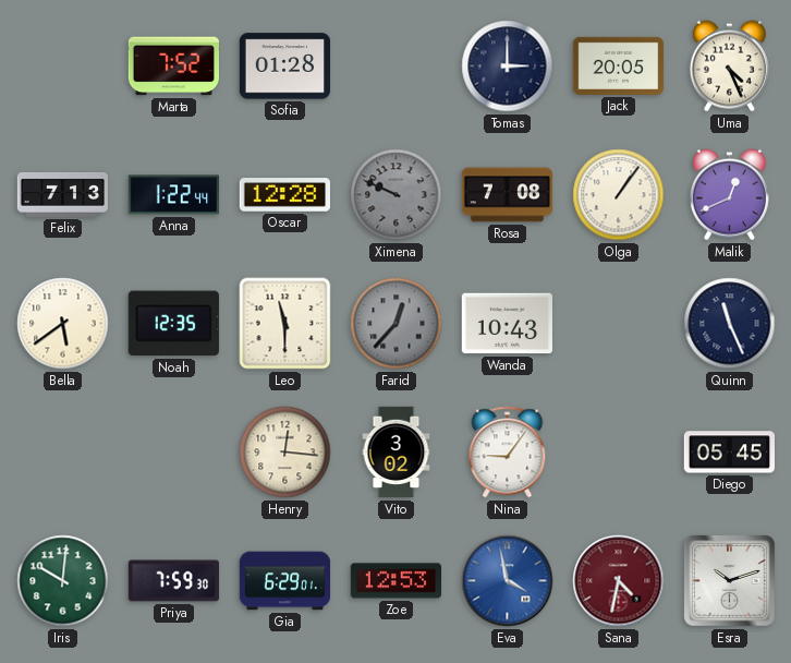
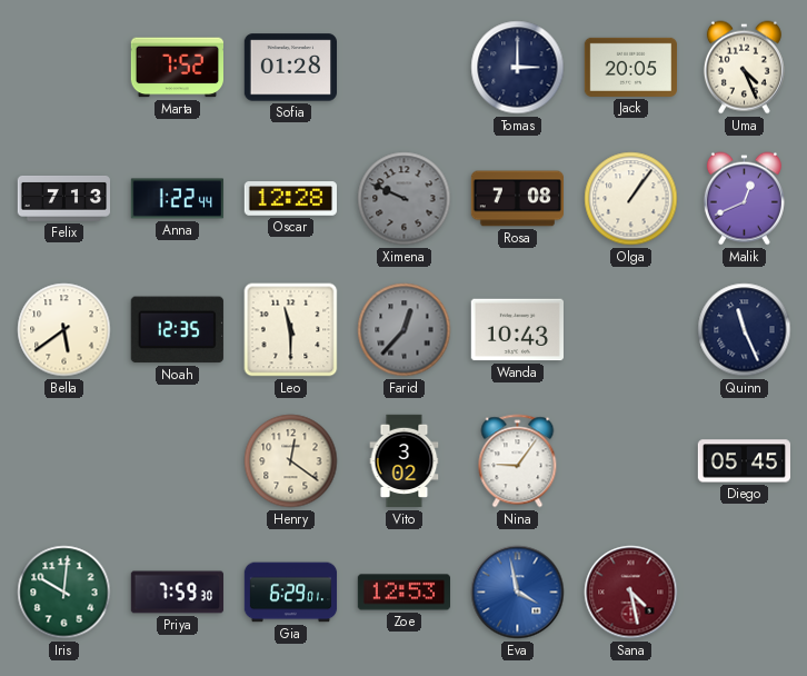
Henry: 12:16 -> 12:21
Sana: 4:32 -> 4:28
Esra: 10:12 -> none
